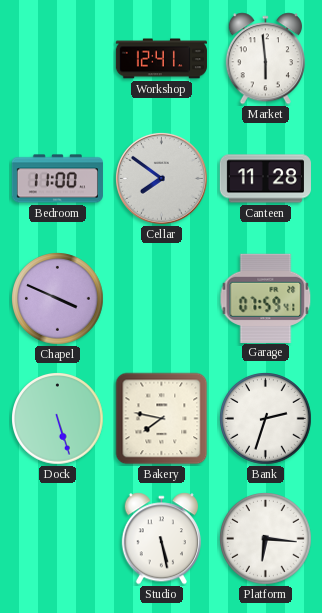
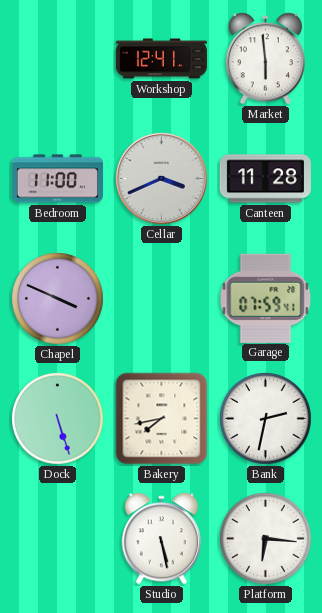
Cellar: 7:51 -> 3:41
Bakery: 7:47 -> 7:43
Bank: 2:33 -> 2:32
